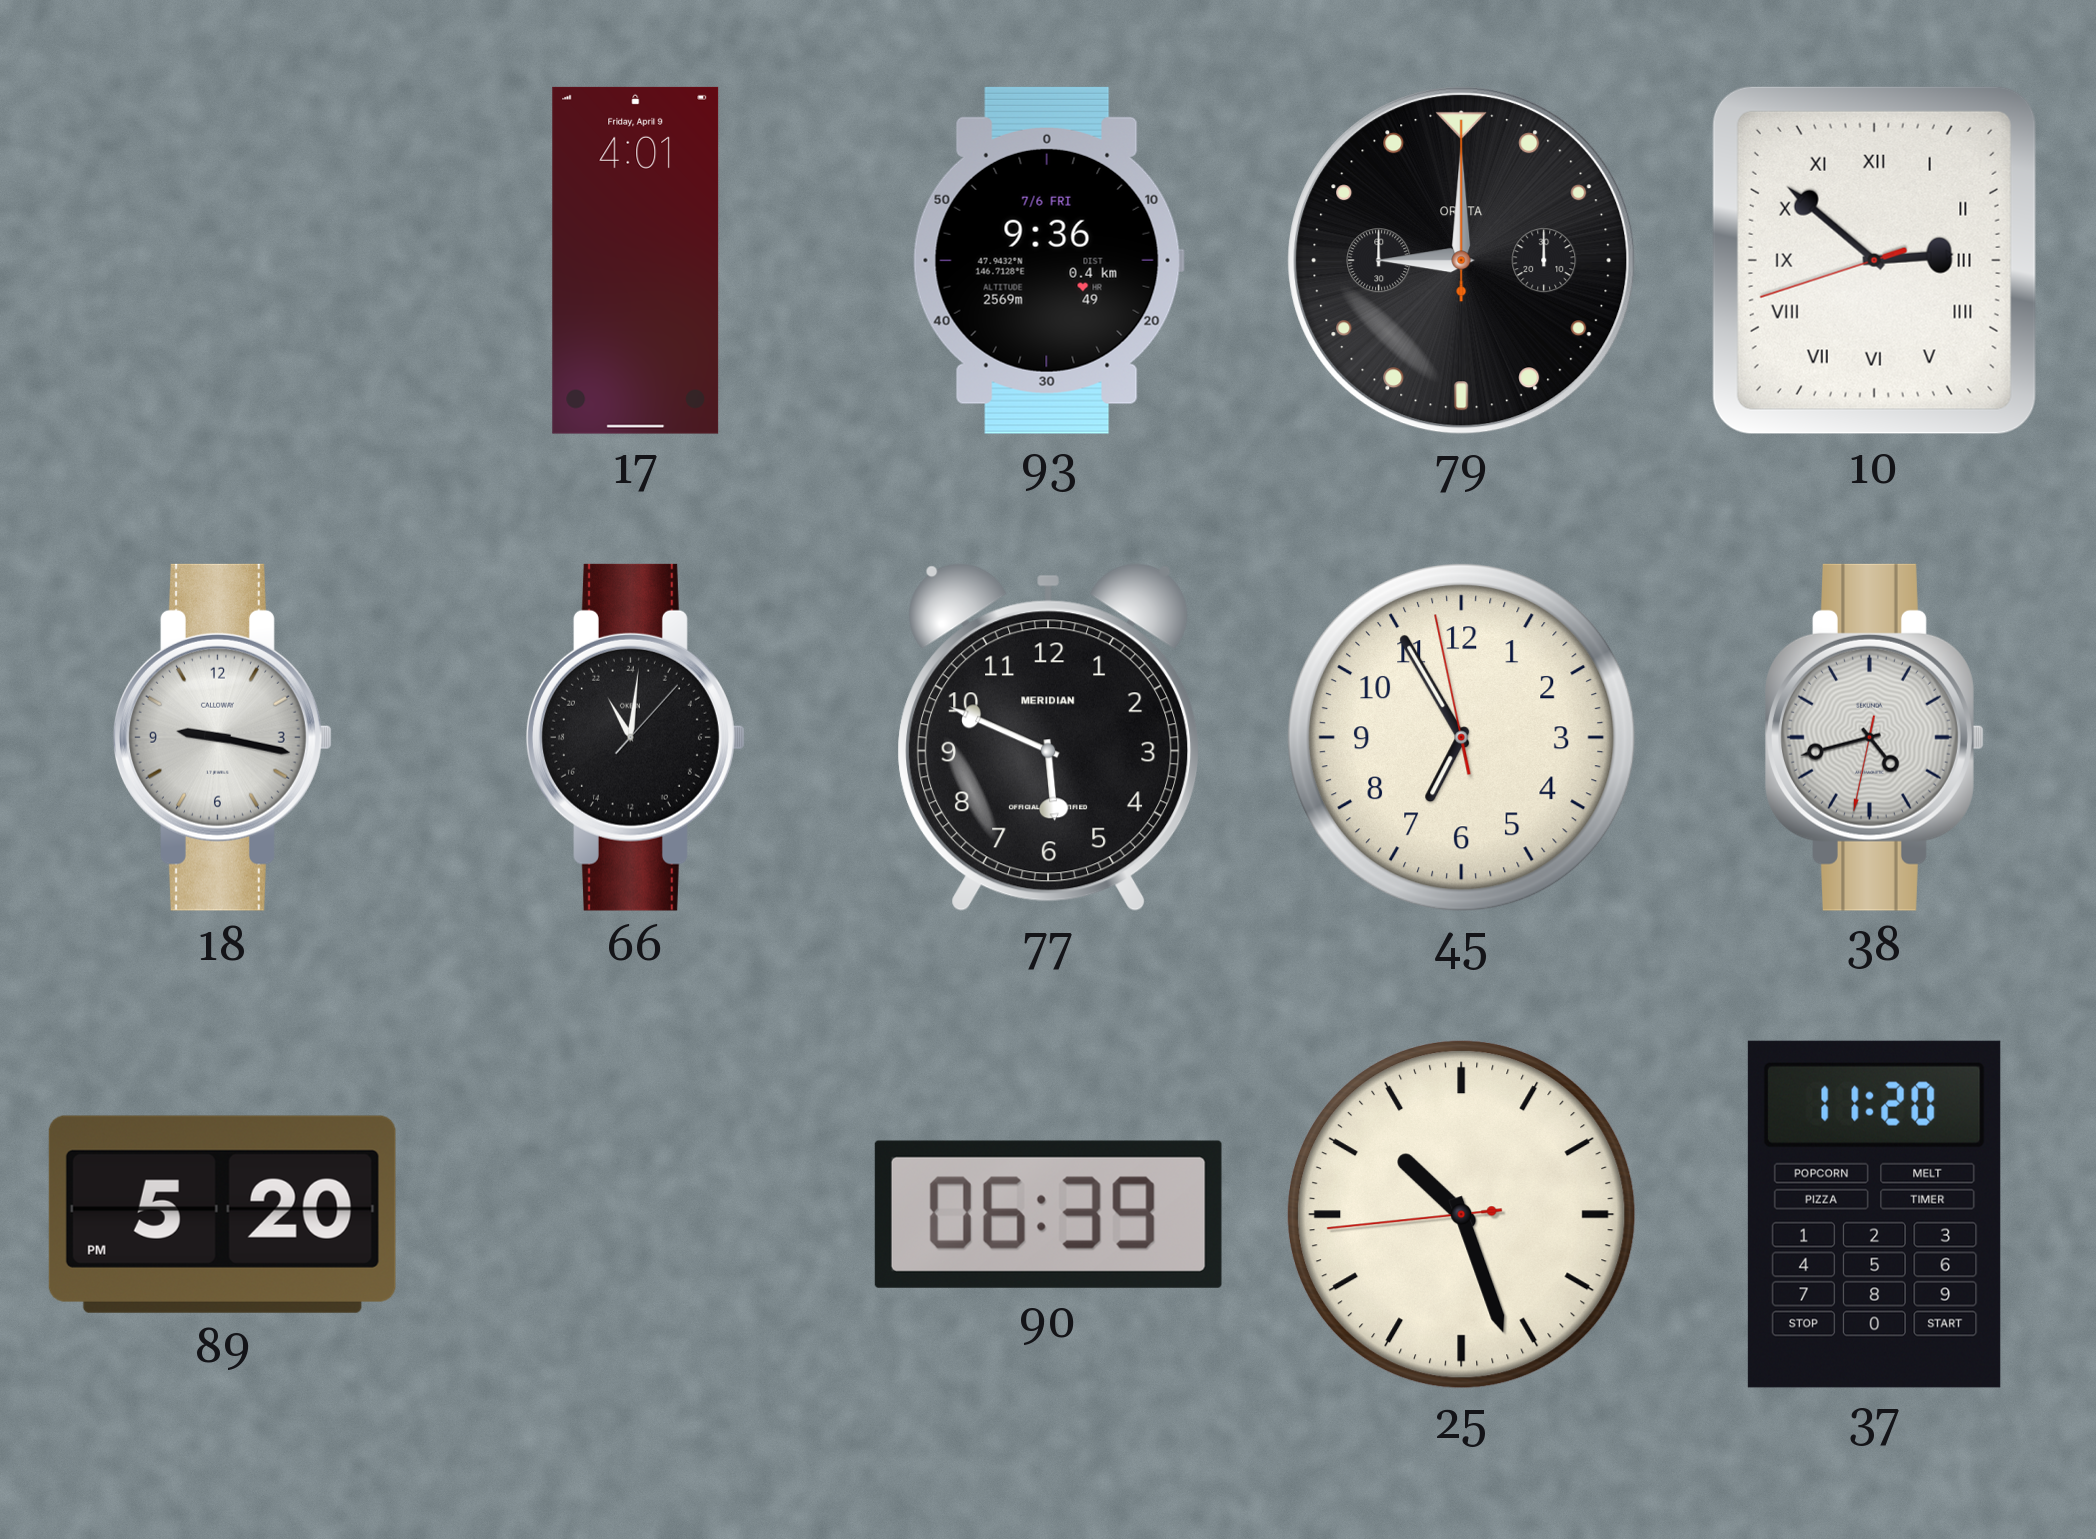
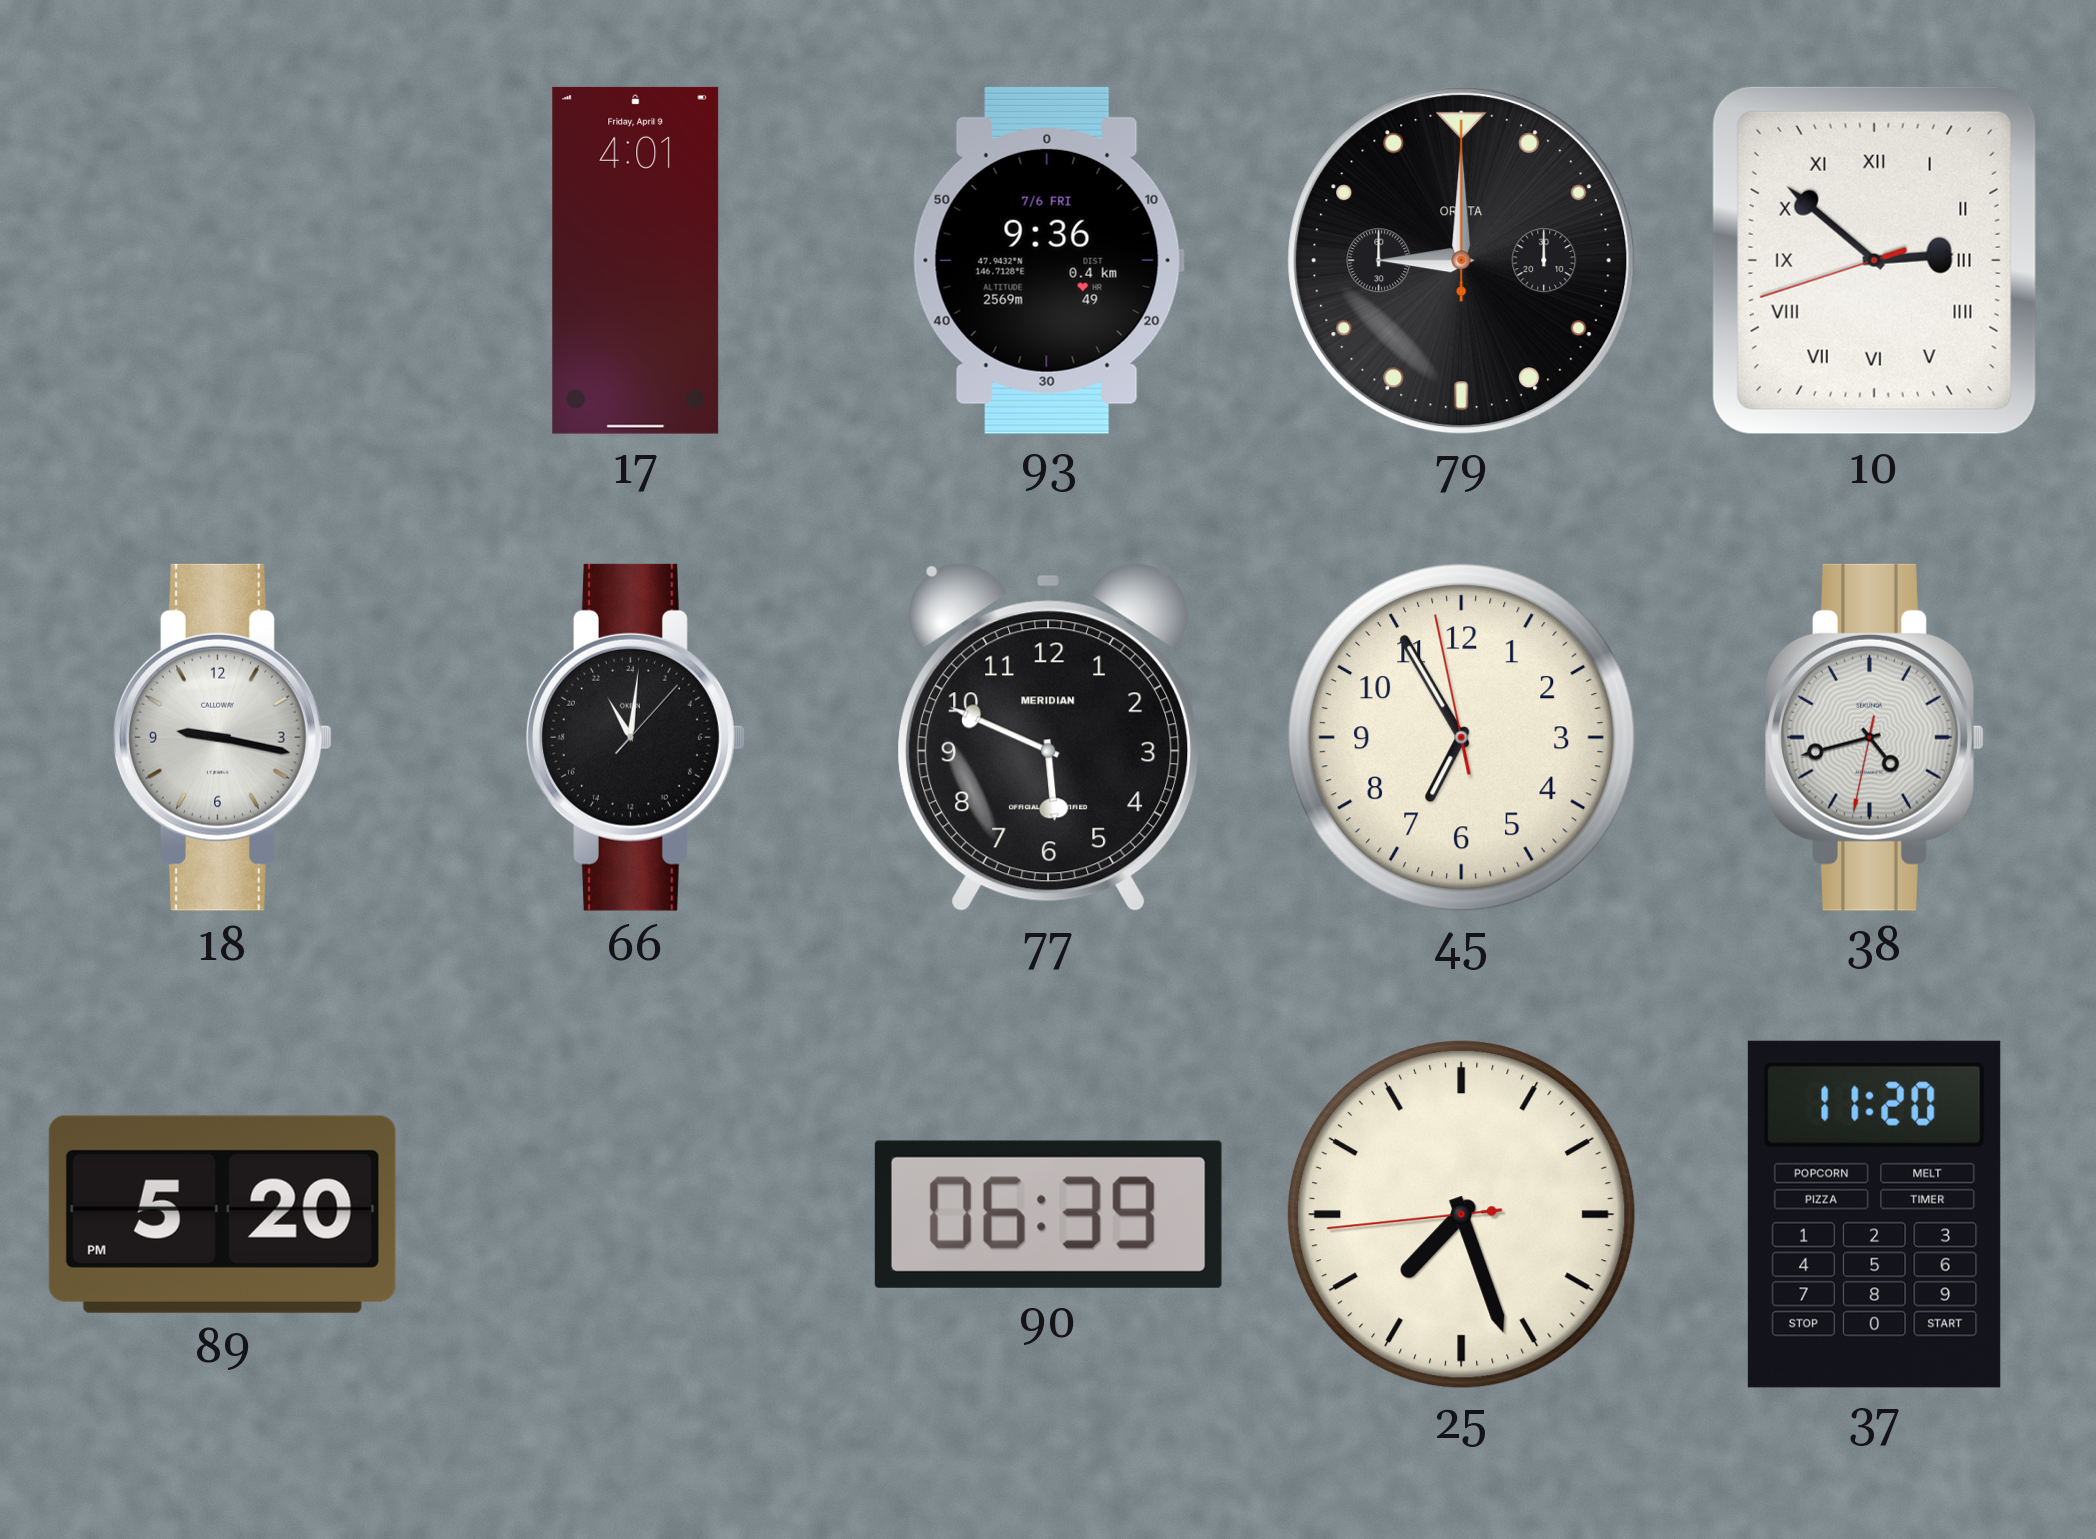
25: 10:26 -> 7:26
